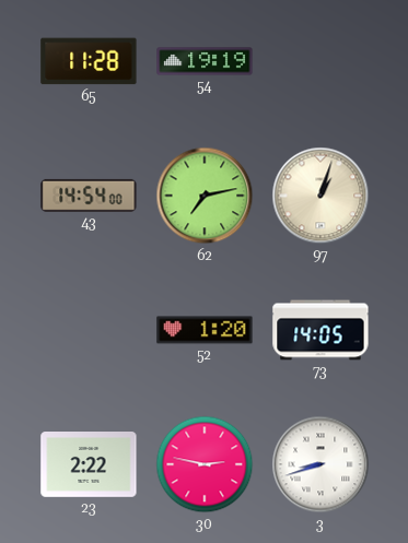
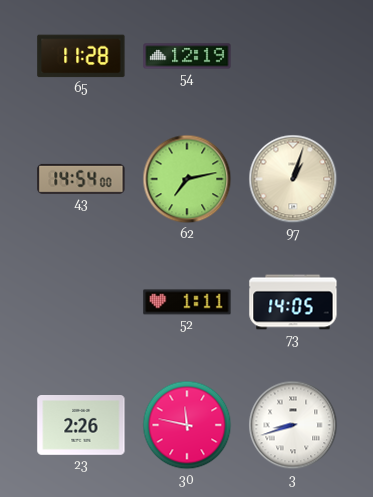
54: 19:19 -> 12:19
52: 1:20 -> 1:11
23: 2:22 -> 2:26
30: 2:47 -> 11:47
